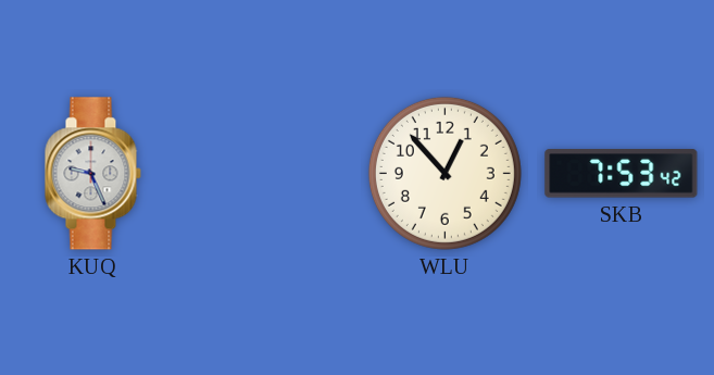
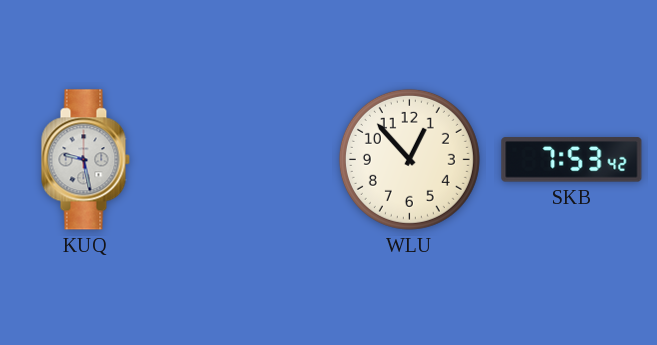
KUQ: 9:26 -> 9:28
